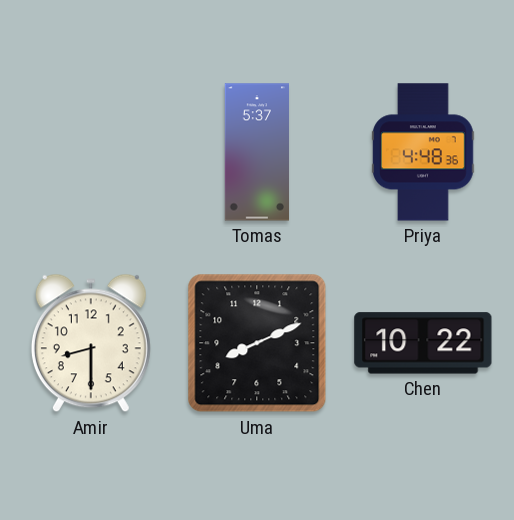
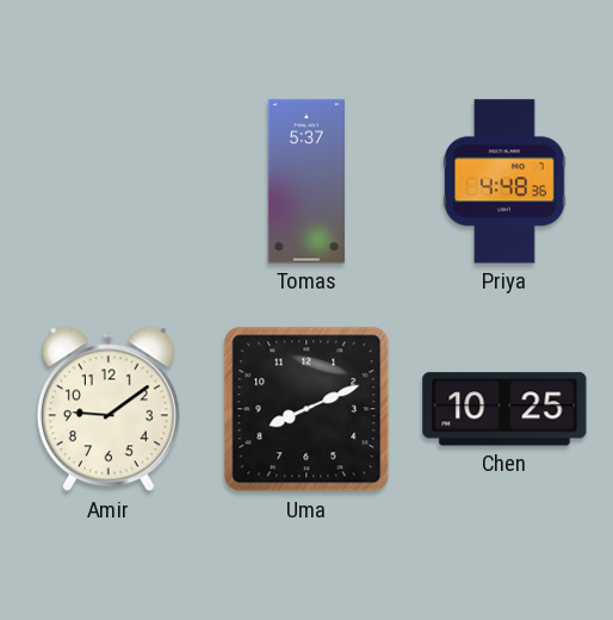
Amir: 8:30 -> 9:09
Chen: 10:22 -> 10:25
